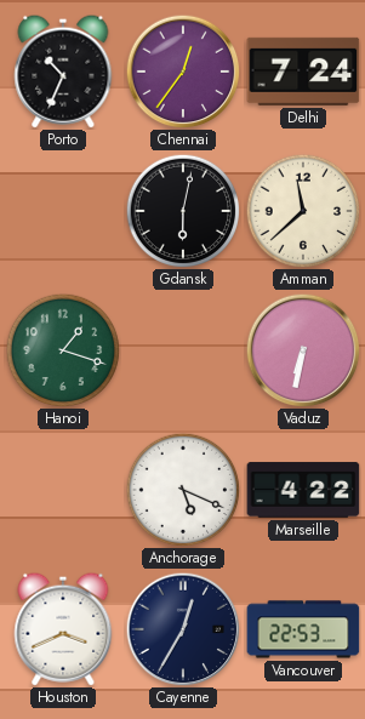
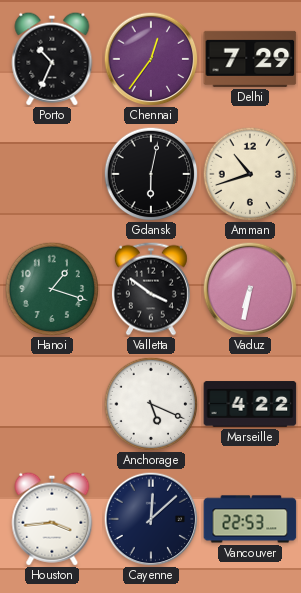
Delhi: 7:24 -> 7:29
Amman: 11:38 -> 10:42
Valletta: none -> 3:51
Houston: 3:41 -> 3:44
Cayenne: 12:35 -> 12:08
